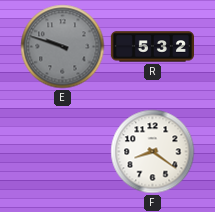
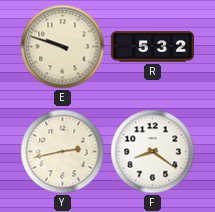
E dial: grey -> cream
Y: none -> 2:43
